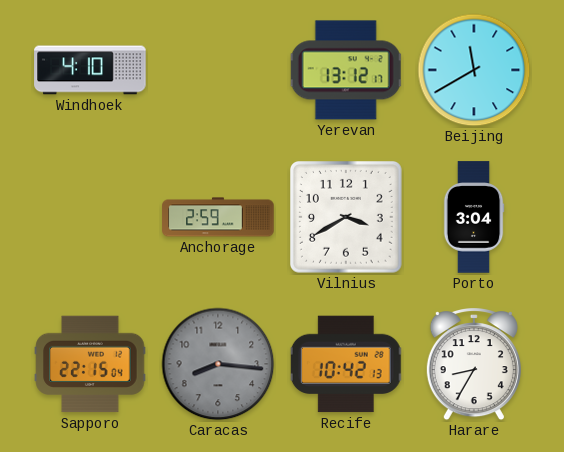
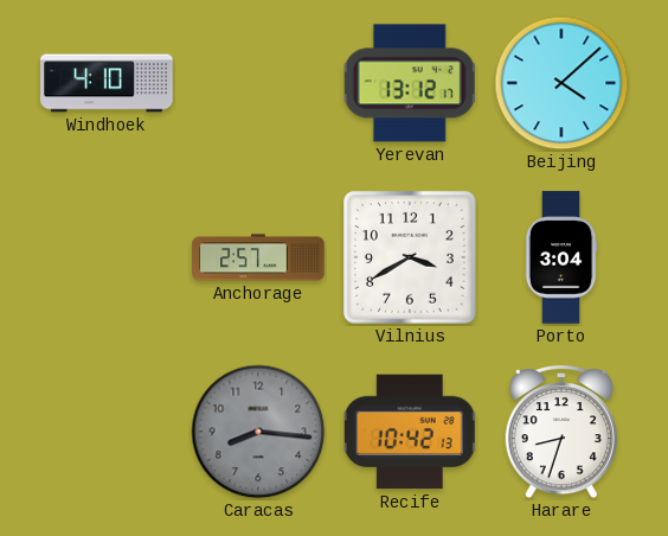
Beijing: 11:40 -> 4:08
Anchorage: 2:59 -> 2:57
Sapporo: 22:15 -> none
Harare: 8:35 -> 8:33
